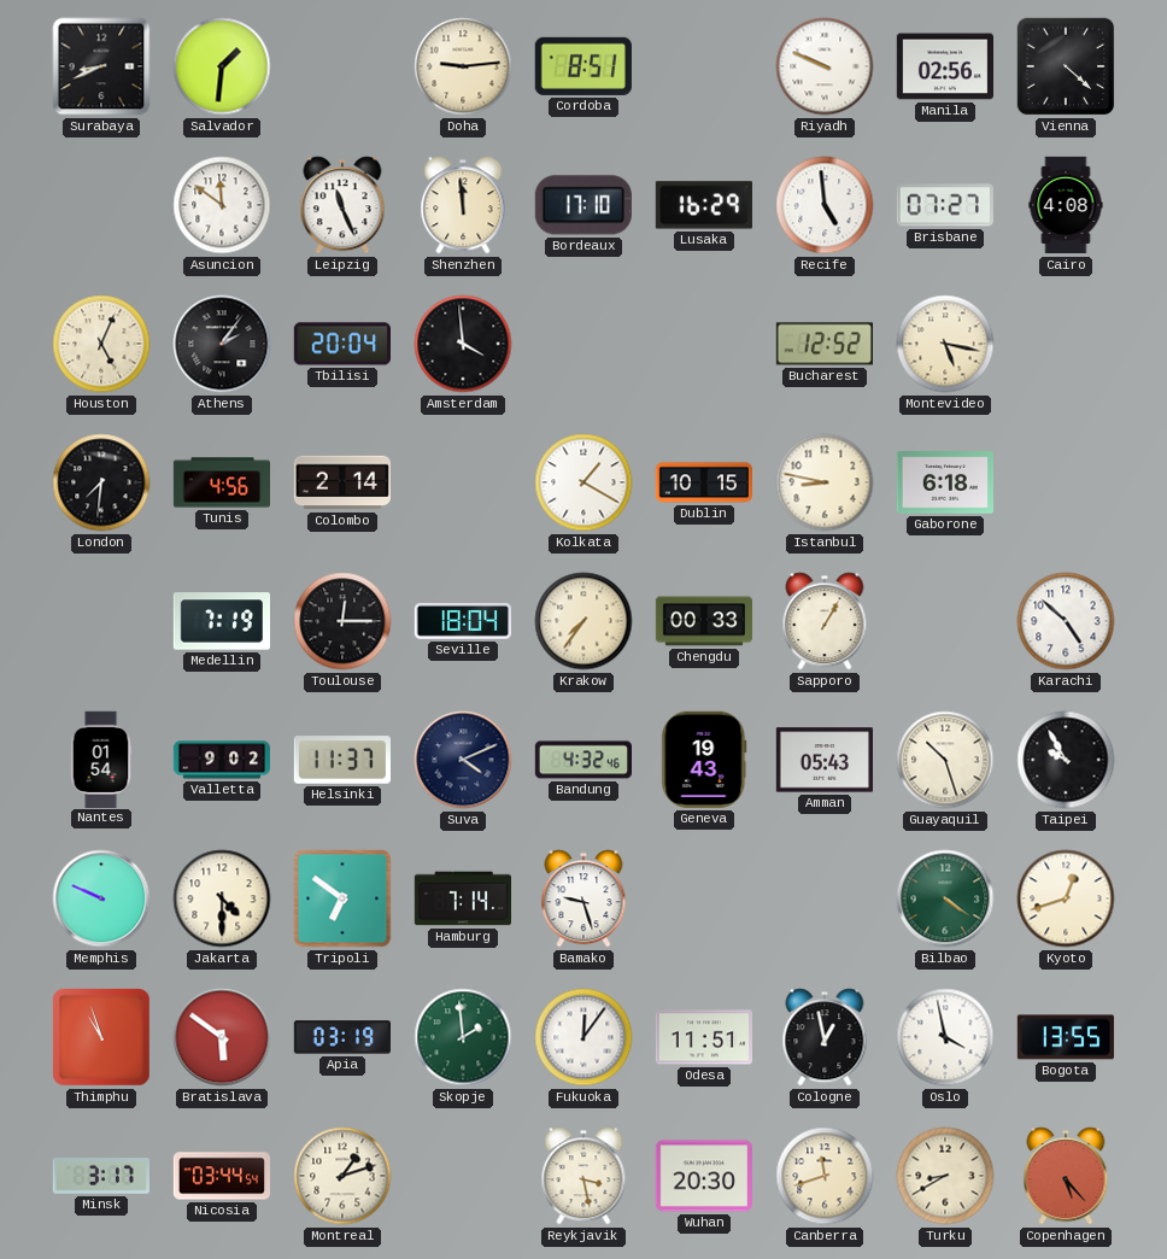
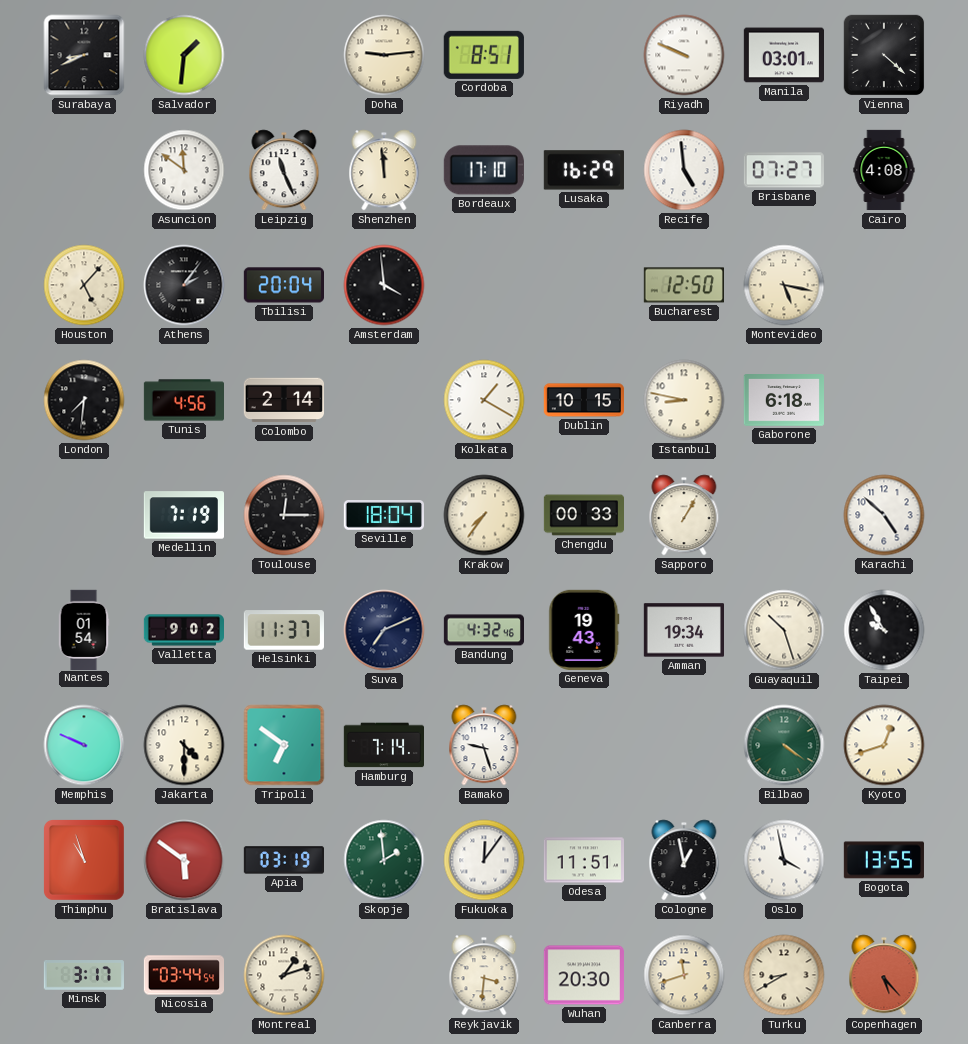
Manila: 02:56 -> 03:01
Houston: 5:04 -> 5:07
Bucharest: 12:52 -> 12:50
Suva: 4:11 -> 7:11
Amman: 05:43 -> 19:34
Reykjavik: 3:28 -> 3:31
